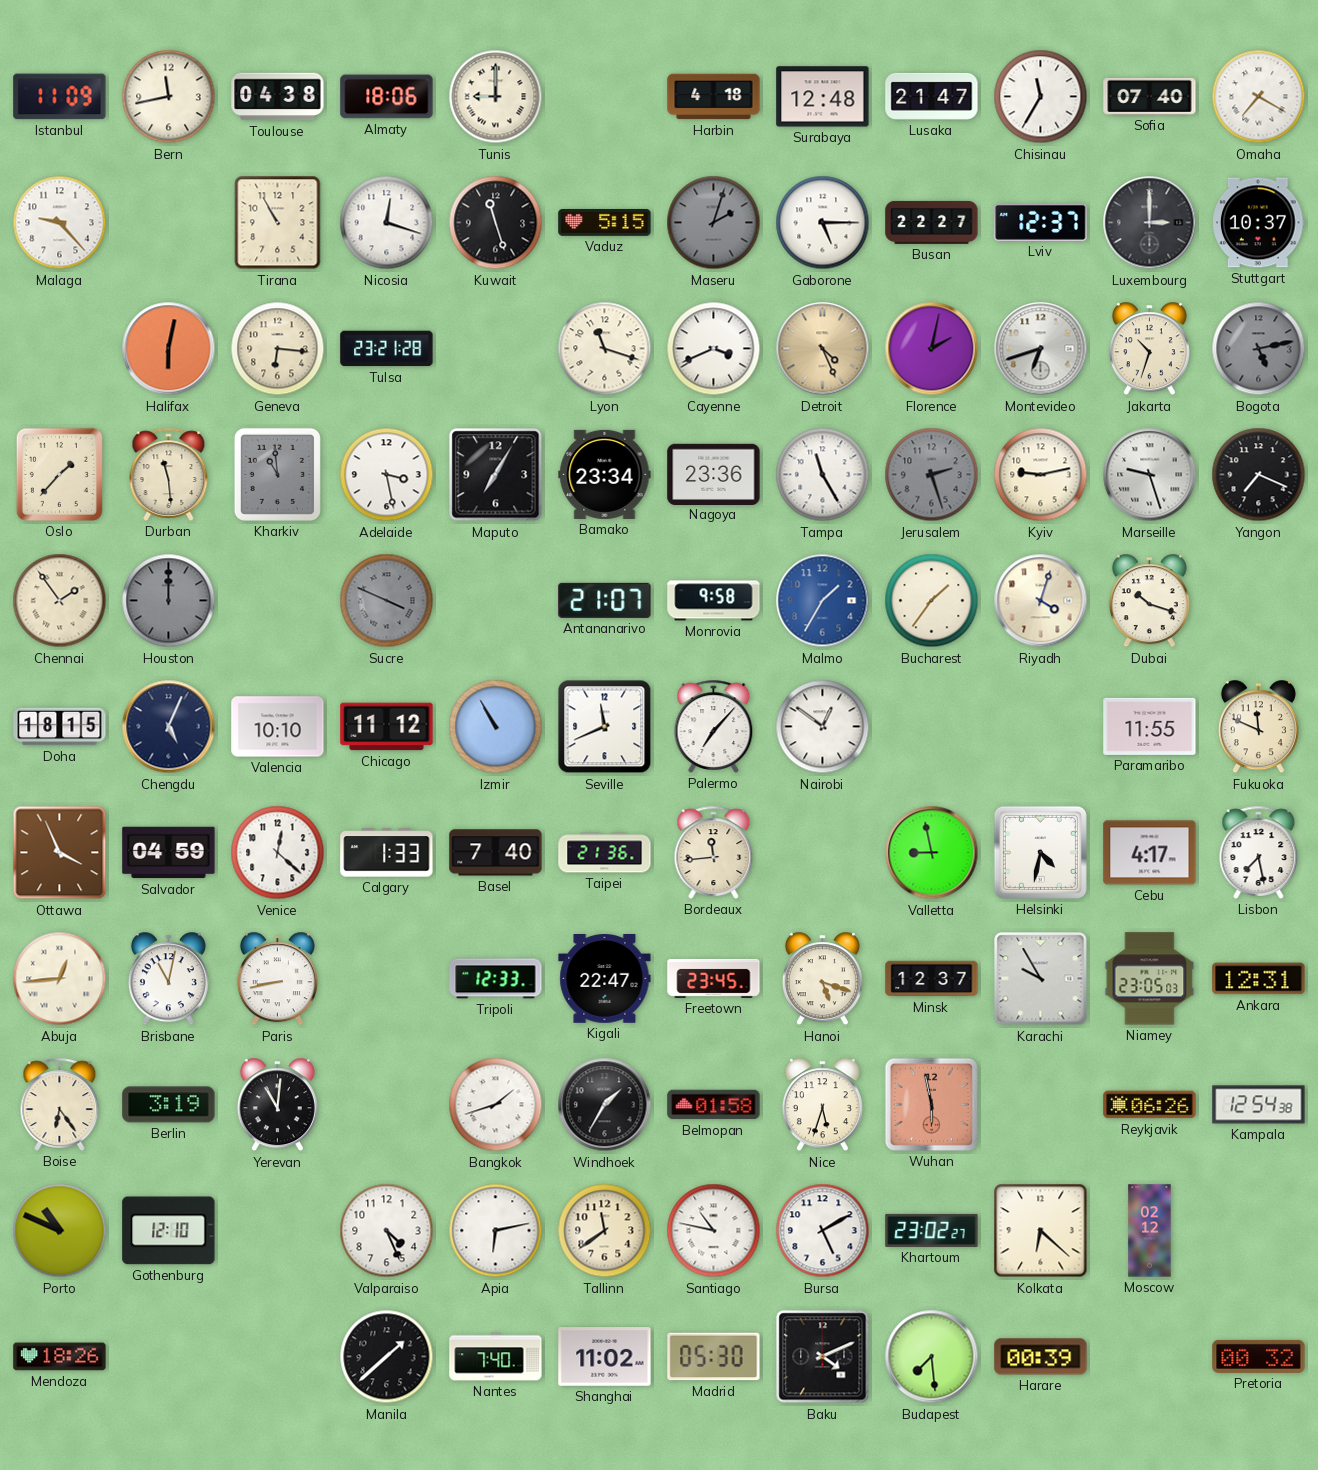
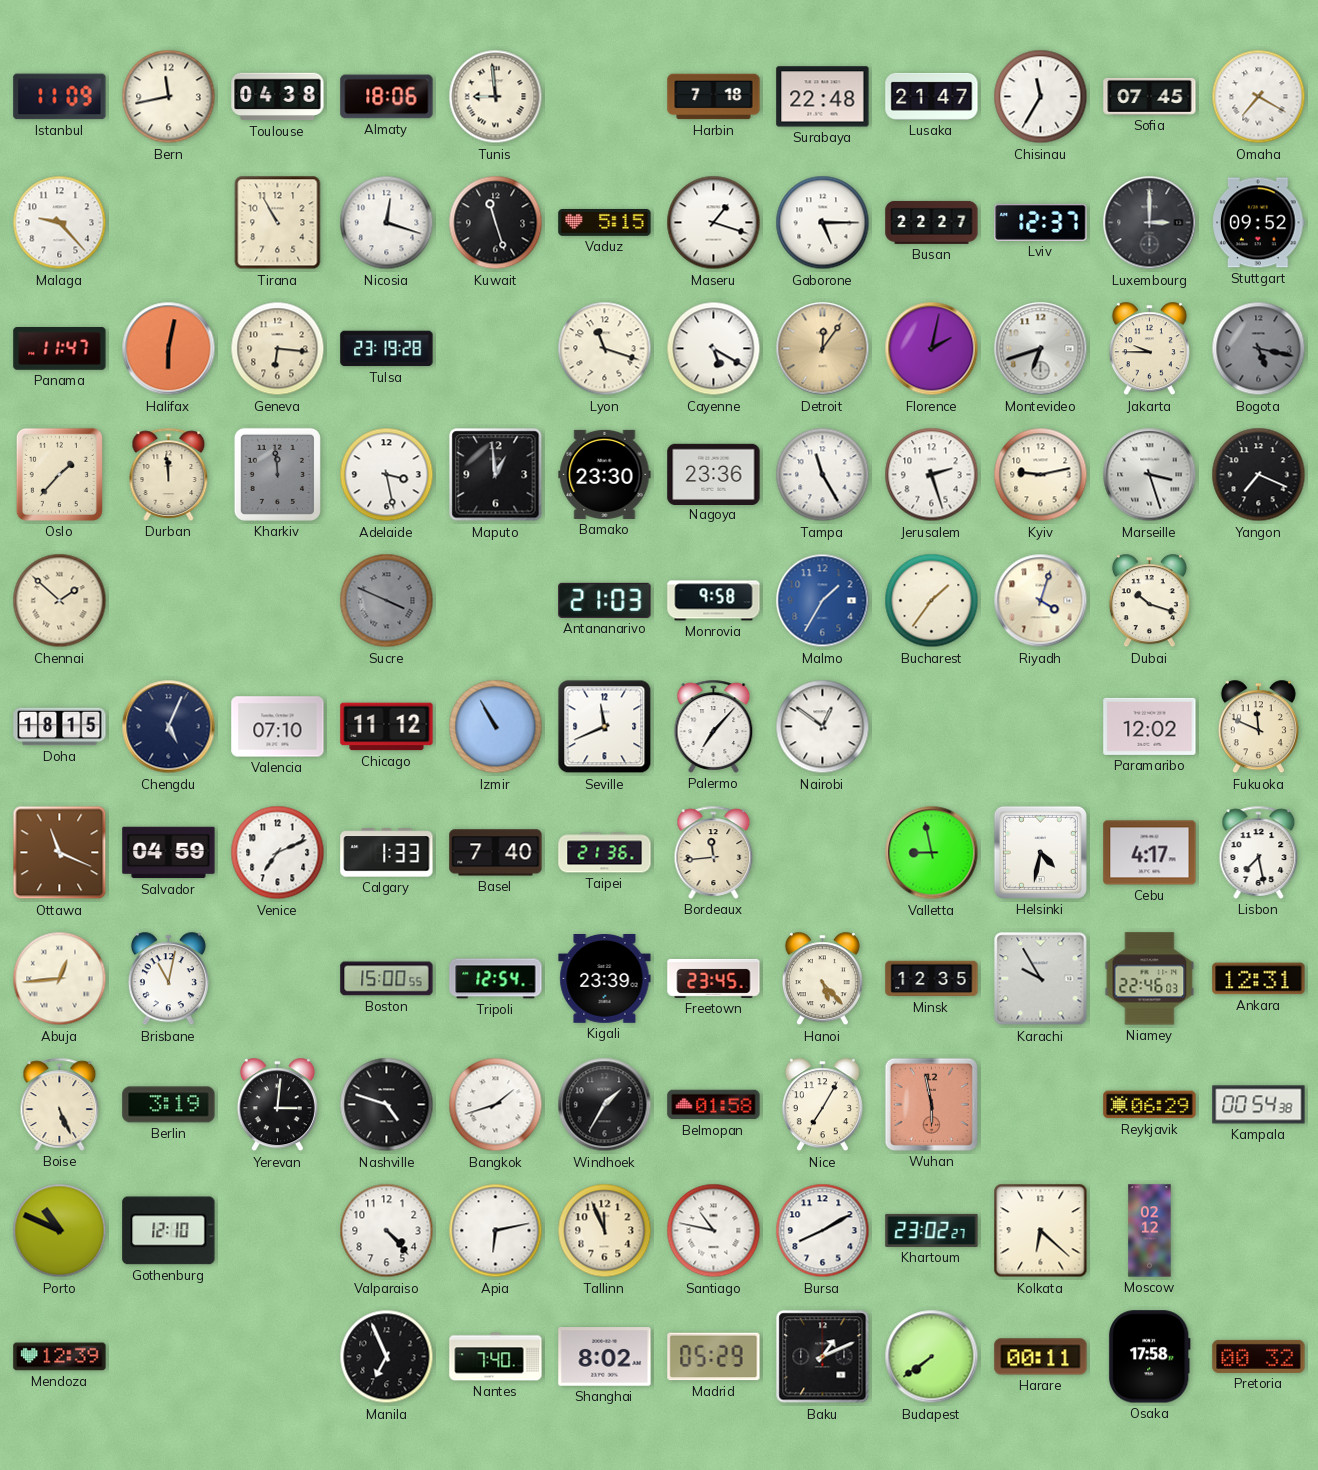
Tunis: 9:00 -> 8:59
Harbin: 4:18 -> 7:18
Surabaya: 12:48 -> 22:48
Sofia: 07:40 -> 07:45
Maseru: 2:03 -> 1:18
Maseru dial: grey -> white
Stuttgart: 10:37 -> 09:52
Panama: none -> 11:47
Tulsa: 23:21 -> 23:19
Cayenne: 3:41 -> 5:20
Detroit: 4:26 -> 12:06
Jakarta: 10:33 -> 9:45
Bogota: 5:13 -> 5:17
Durban: 11:29 -> 11:59
Kharkiv: 10:59 -> 11:59
Maputo: 7:05 -> 12:59
Bamako: 23:34 -> 23:30
Jerusalem dial: grey -> white
Marseille: 9:27 -> 3:27
Chennai: 1:54 -> 1:52
Houston: 12:00 -> none
Antananarivo: 21:07 -> 21:03
Valencia: 10:10 -> 07:10
Paramaribo: 11:55 -> 12:02
Ottawa: 3:56 -> 11:19
Venice: 12:22 -> 7:11
Paris: 8:43 -> none
Boston: none -> 15:00
Tripoli: 12:33 -> 12:54
Kigali: 22:47 -> 23:39
Hanoi: 5:18 -> 5:23
Minsk: 12:37 -> 12:35
Niamey: 23:05 -> 22:46
Boise: 6:24 -> 5:26
Yerevan: 11:01 -> 3:01
Nashville: none -> 4:48
Nice: 5:33 -> 7:05
Reykjavik: 06:26 -> 06:29
Kampala: 12:54 -> 00:54
Valparaiso: 4:26 -> 4:23
Tallinn: 11:39 -> 11:56
Bursa: 5:10 -> 8:10
Mendoza: 18:26 -> 12:39
Manila: 1:38 -> 6:56
Shanghai: 11:02 -> 8:02
Madrid: 05:30 -> 05:29
Baku: 4:11 -> 1:11
Budapest: 7:29 -> 7:39
Harare: 00:39 -> 00:11
Osaka: none -> 17:58
